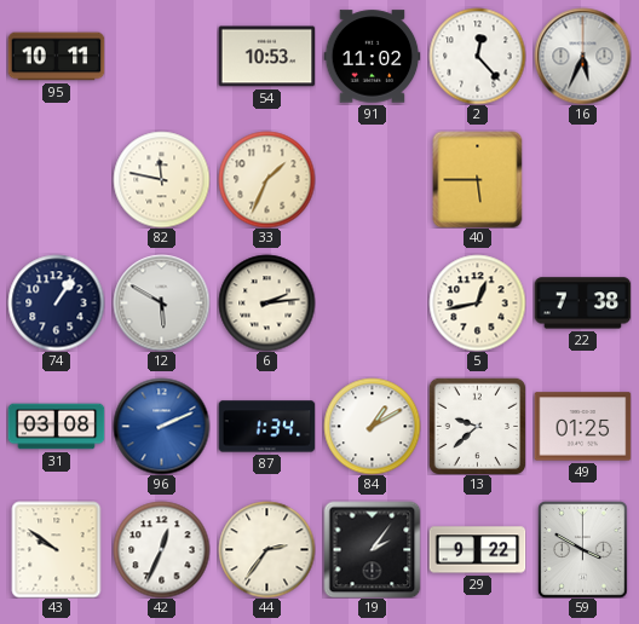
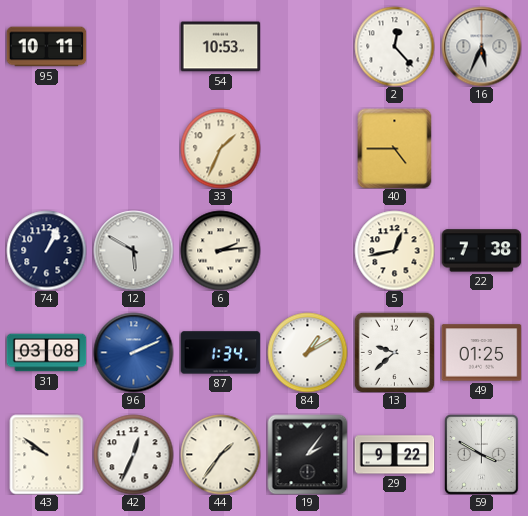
91: 11:02 -> none
82: 11:47 -> none
40: 5:45 -> 4:45
74: 1:06 -> 1:04
44: 2:36 -> 1:36
